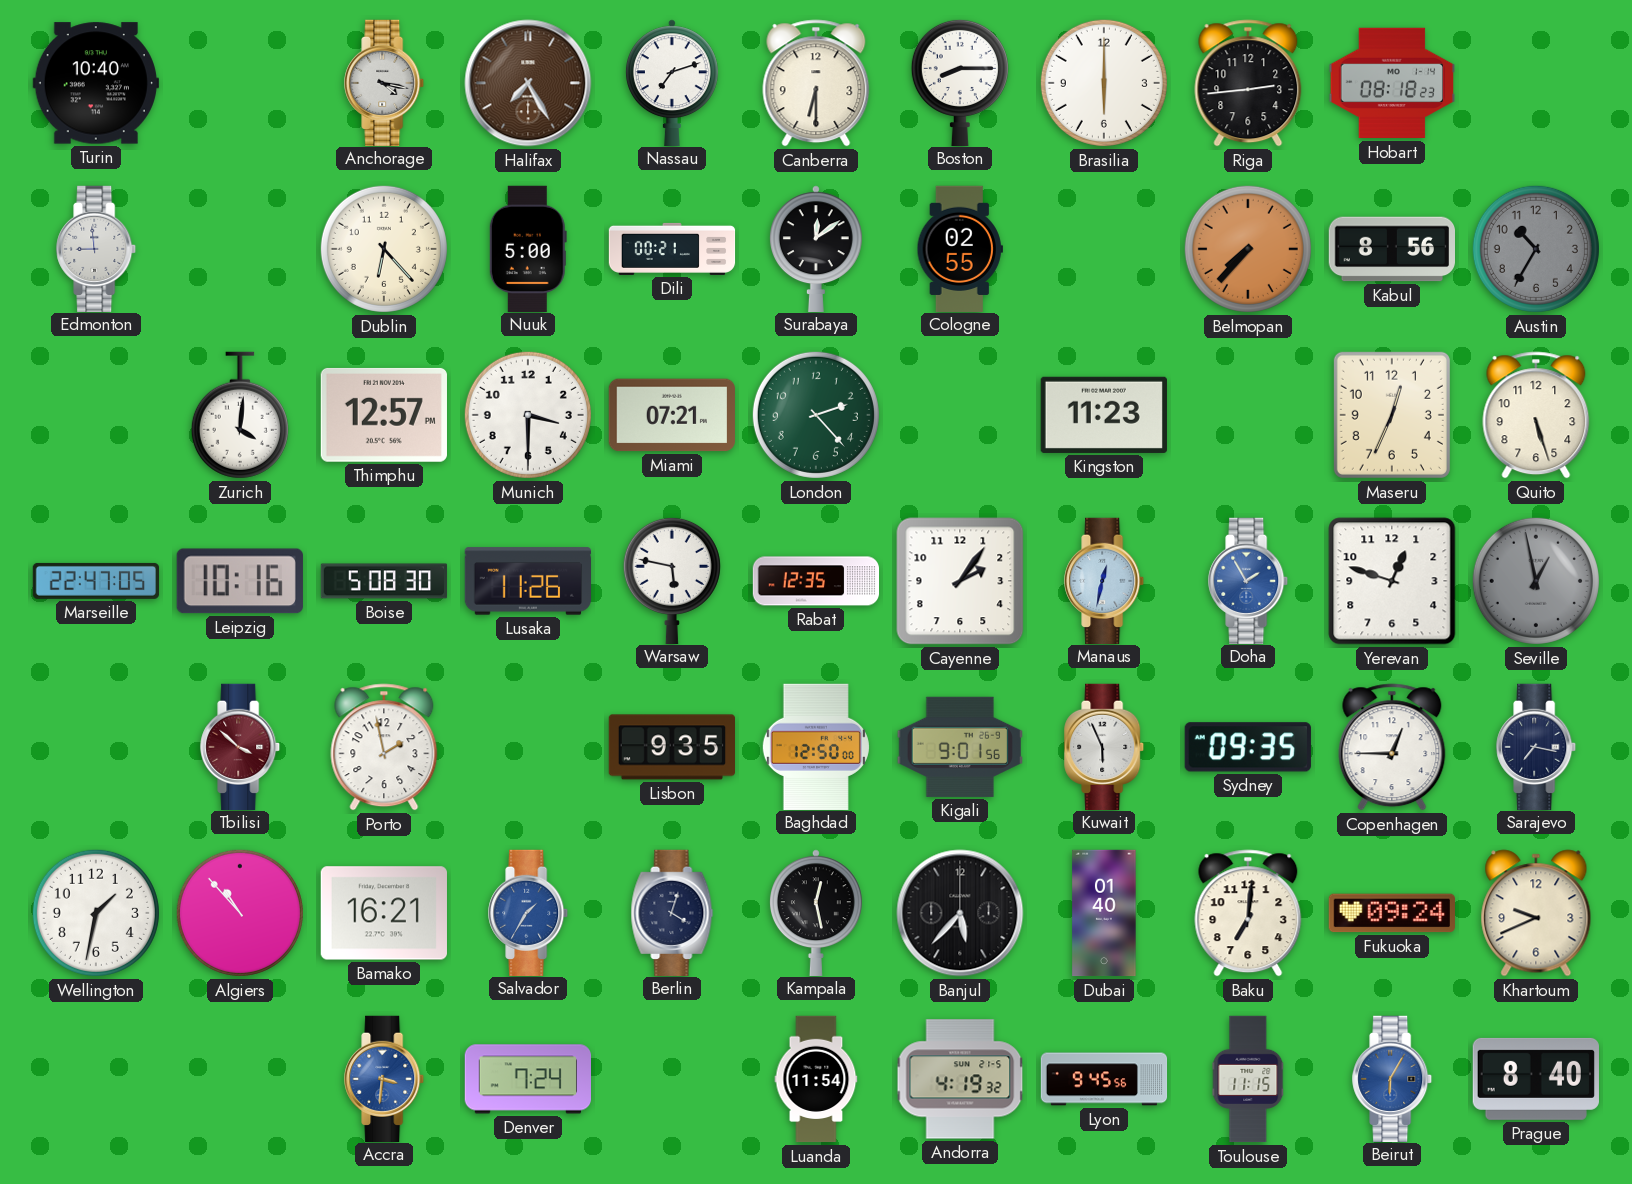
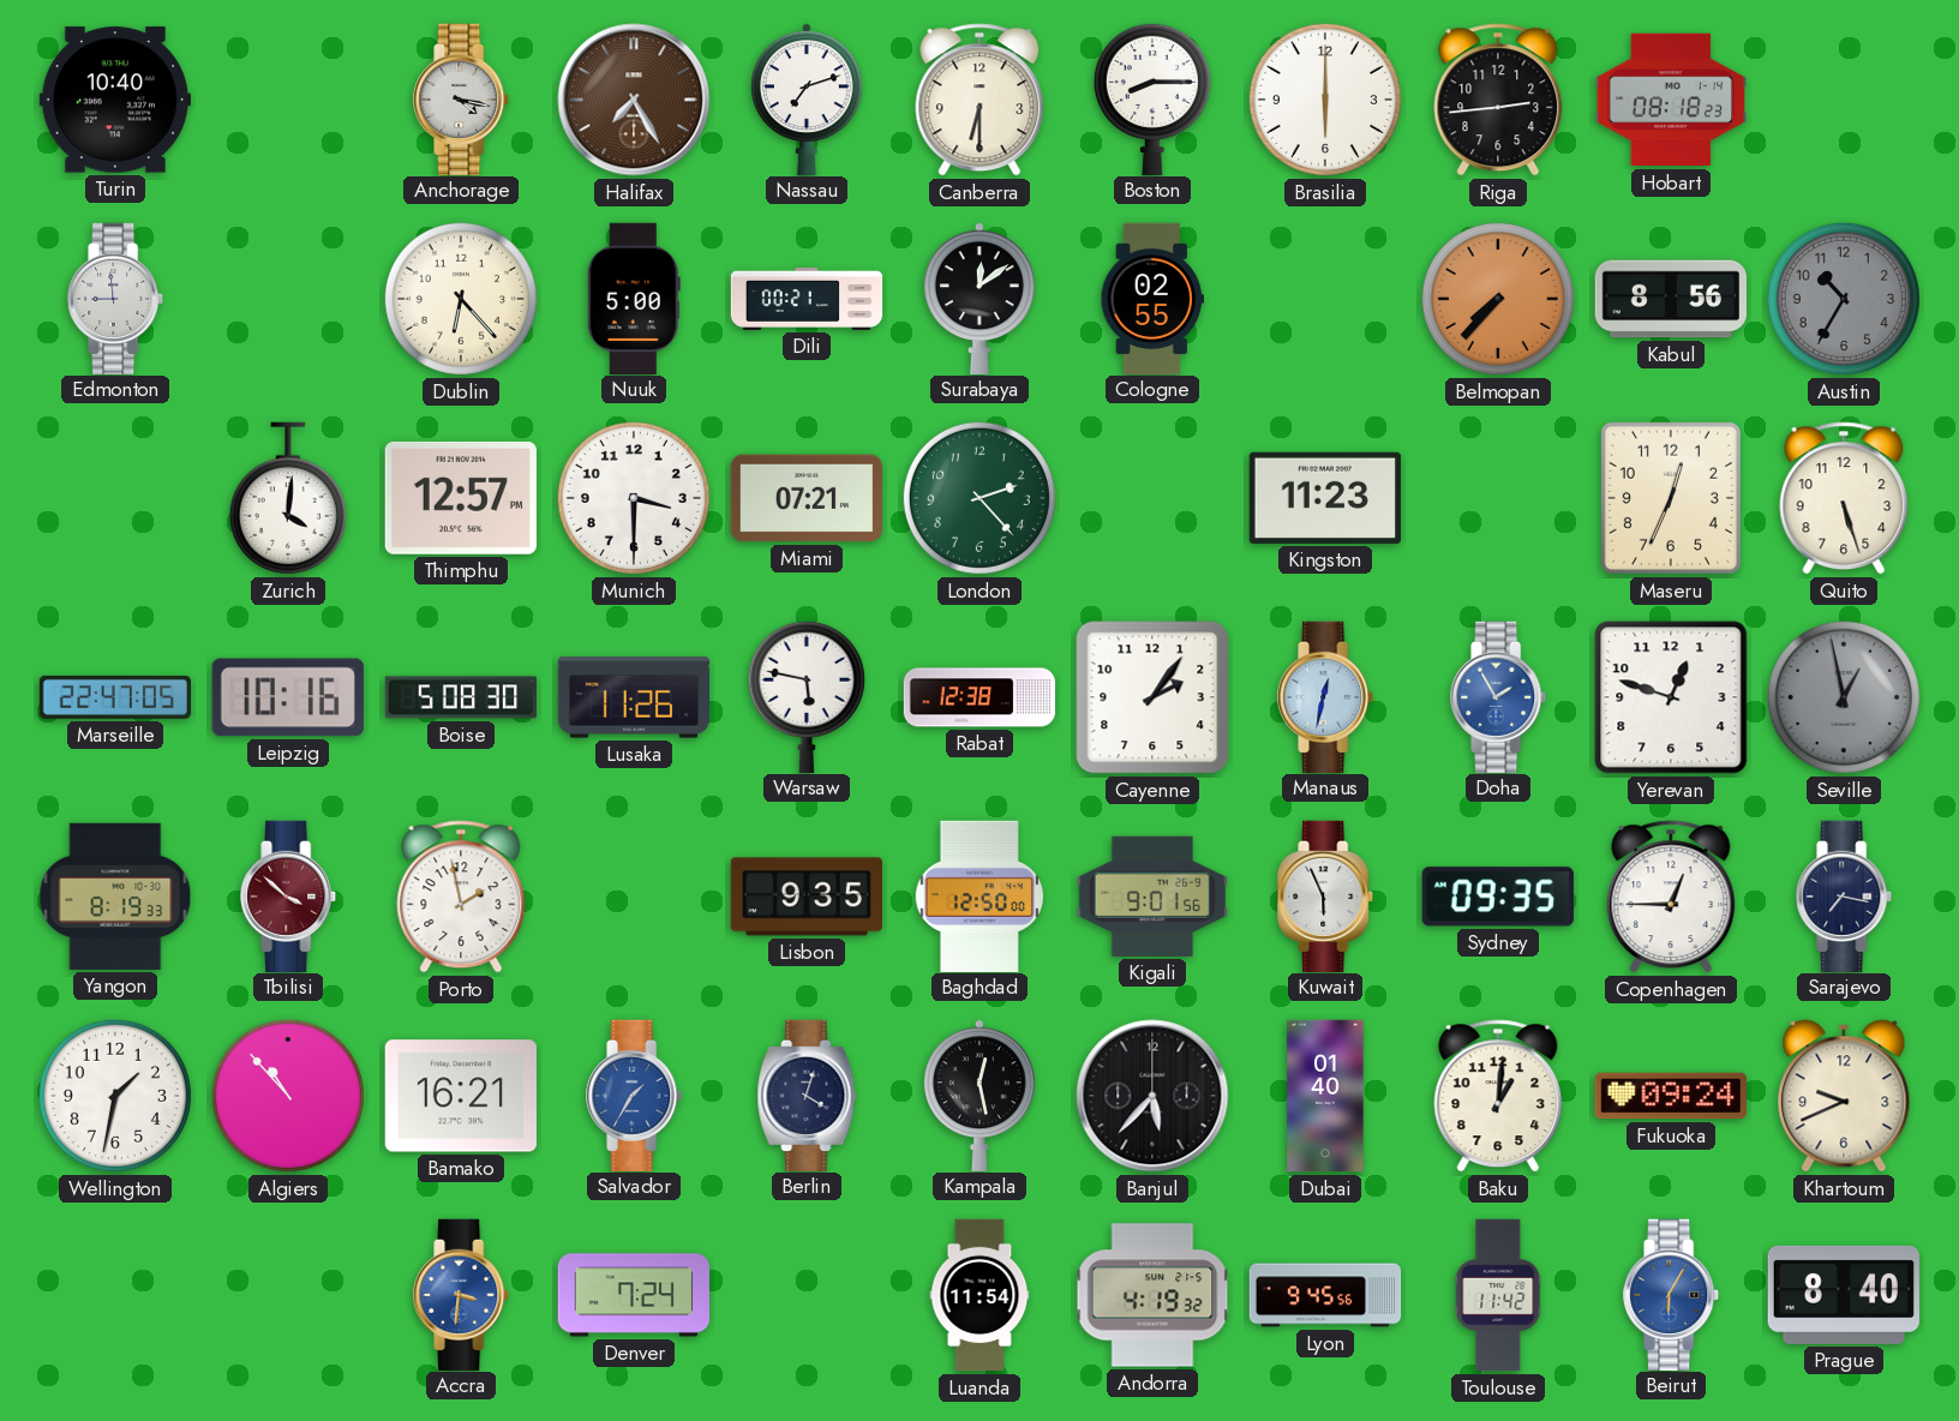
Rabat: 12:35 -> 12:38
Yangon: none -> 8:19
Baku: 7:01 -> 1:01
Toulouse: 11:15 -> 11:42
